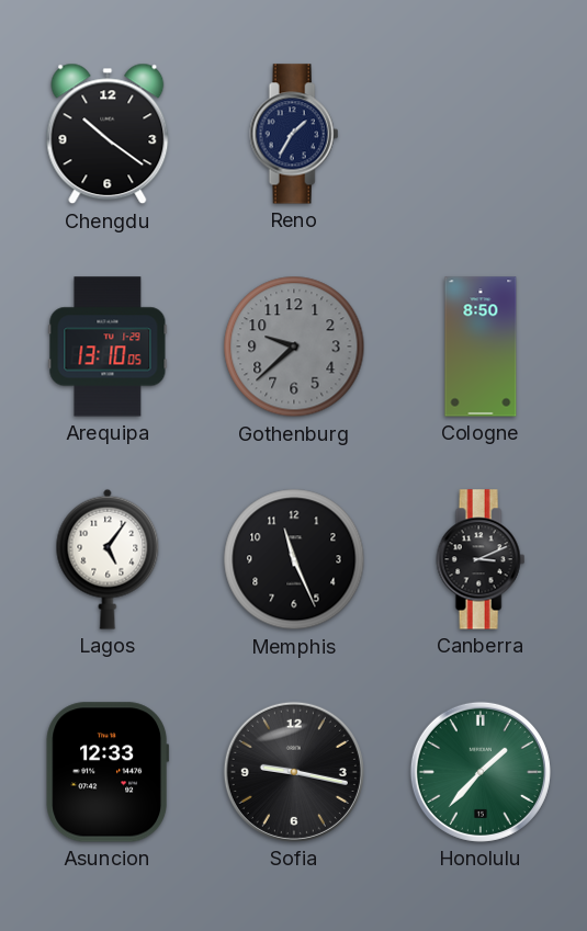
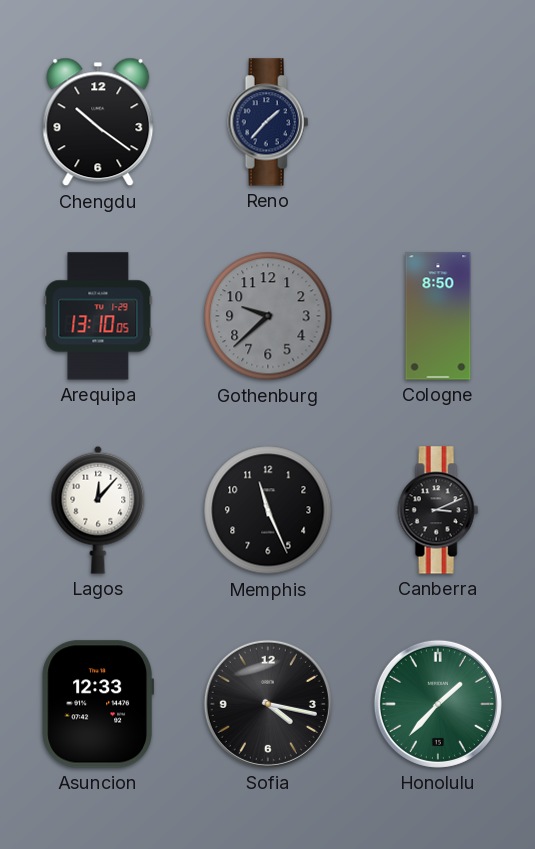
Reno: 1:35 -> 1:37
Lagos: 5:06 -> 12:07
Sofia: 9:17 -> 4:17
